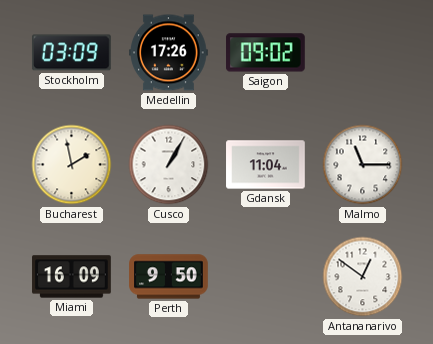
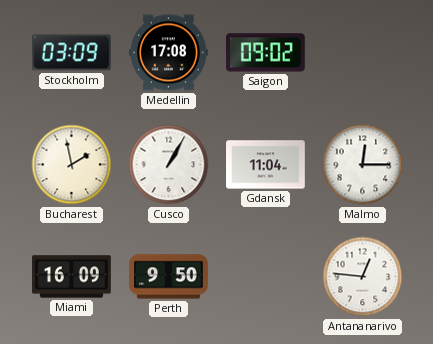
Medellin: 17:26 -> 17:08
Malmo: 11:15 -> 12:15
Antananarivo: 12:51 -> 12:46
